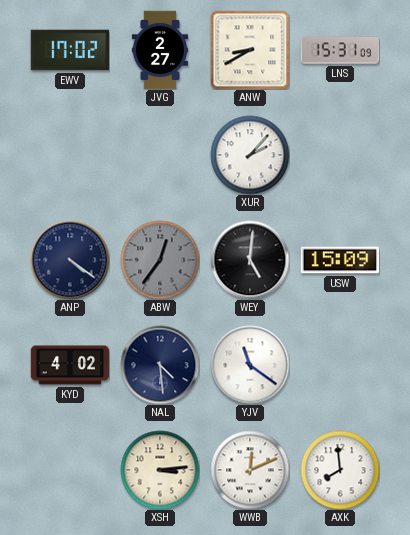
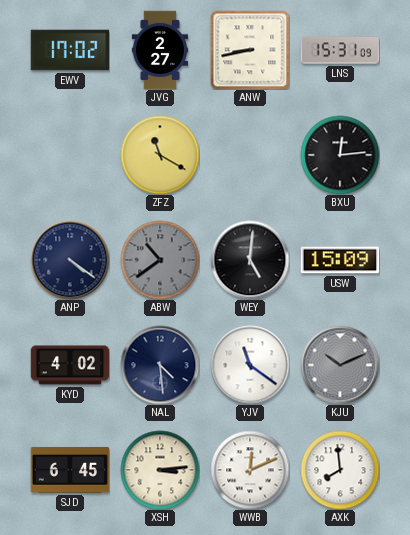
ANW: 8:40 -> 8:43
ZFZ: none -> 11:20
XUR: 2:07 -> none
BXU: none -> 12:14
ABW: 12:36 -> 10:39
KJU: none -> 10:11
SJD: none -> 6:45
